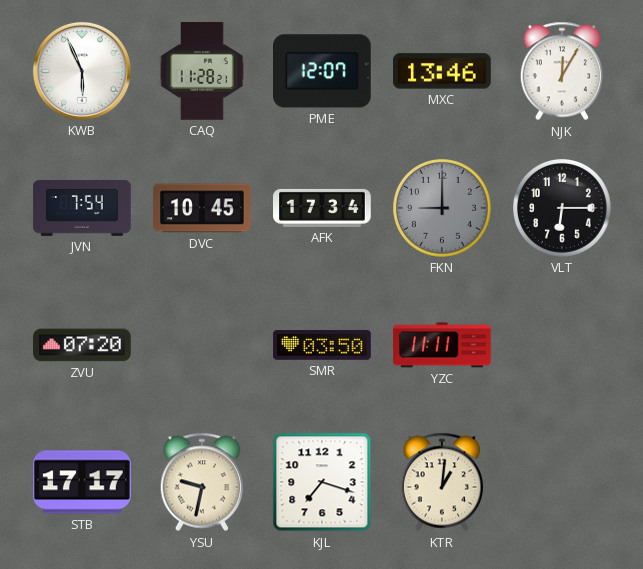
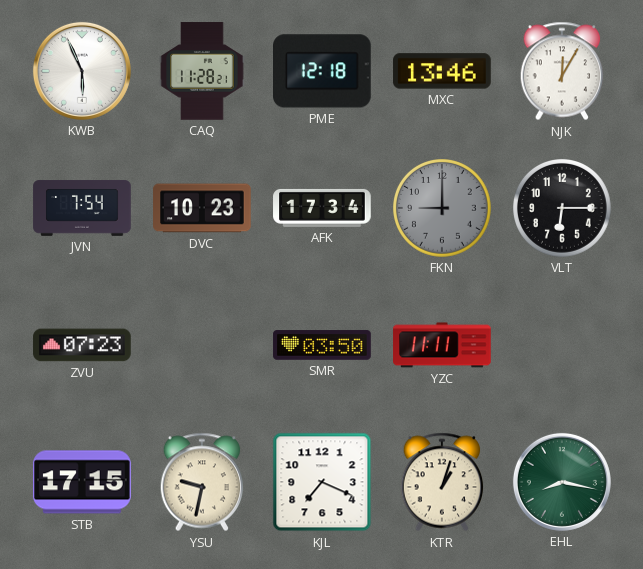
PME: 12:07 -> 12:18
DVC: 10:45 -> 10:23
ZVU: 07:20 -> 07:23
STB: 17:17 -> 17:15
KJL: 7:18 -> 7:19
KTR: 1:01 -> 1:03
EHL: none -> 8:17
